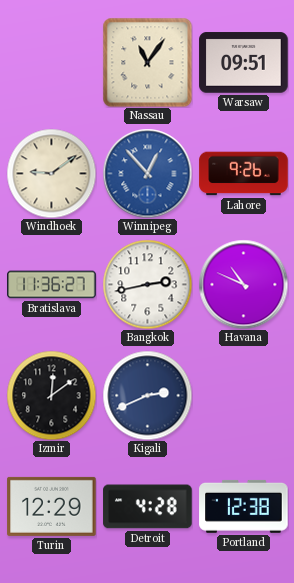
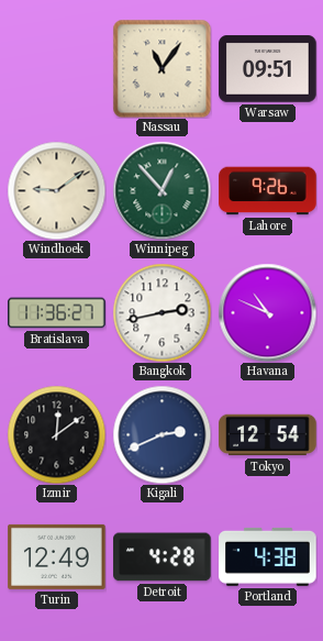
Winnipeg dial: blue -> green
Tokyo: none -> 12:54
Turin: 12:29 -> 12:49
Portland: 12:38 -> 4:38
